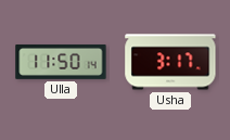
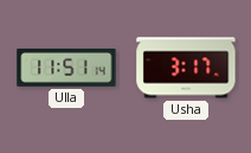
Ulla: 11:50 -> 11:51
